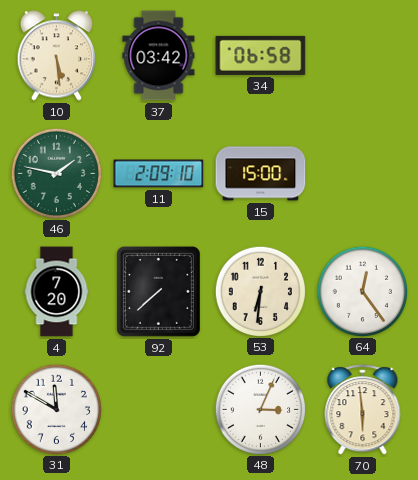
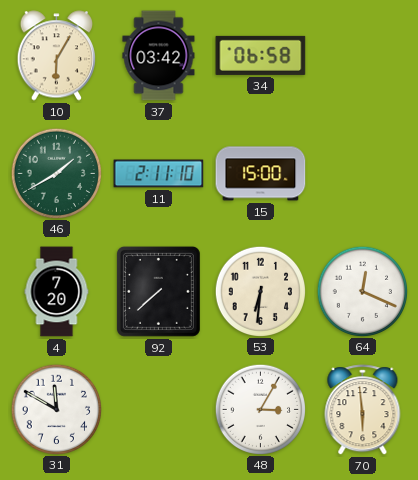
10: 5:29 -> 6:05
46: 1:47 -> 1:40
11: 2:09 -> 2:11
64: 12:24 -> 12:19
48: 3:04 -> 3:05
